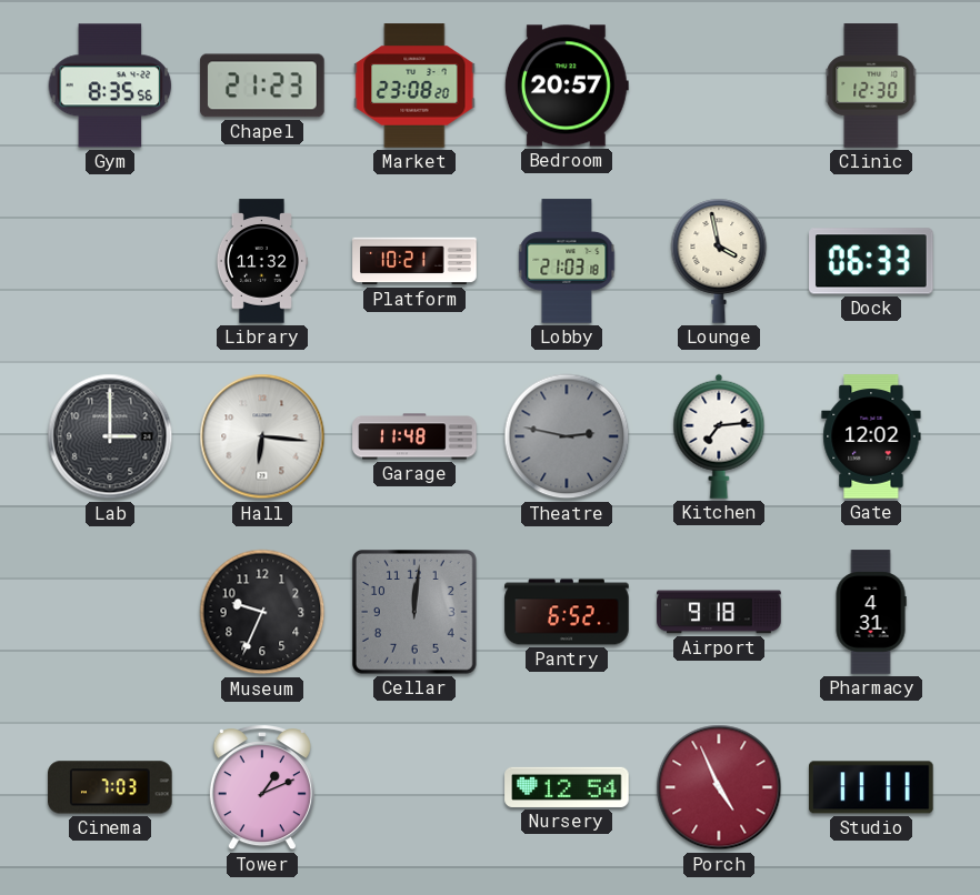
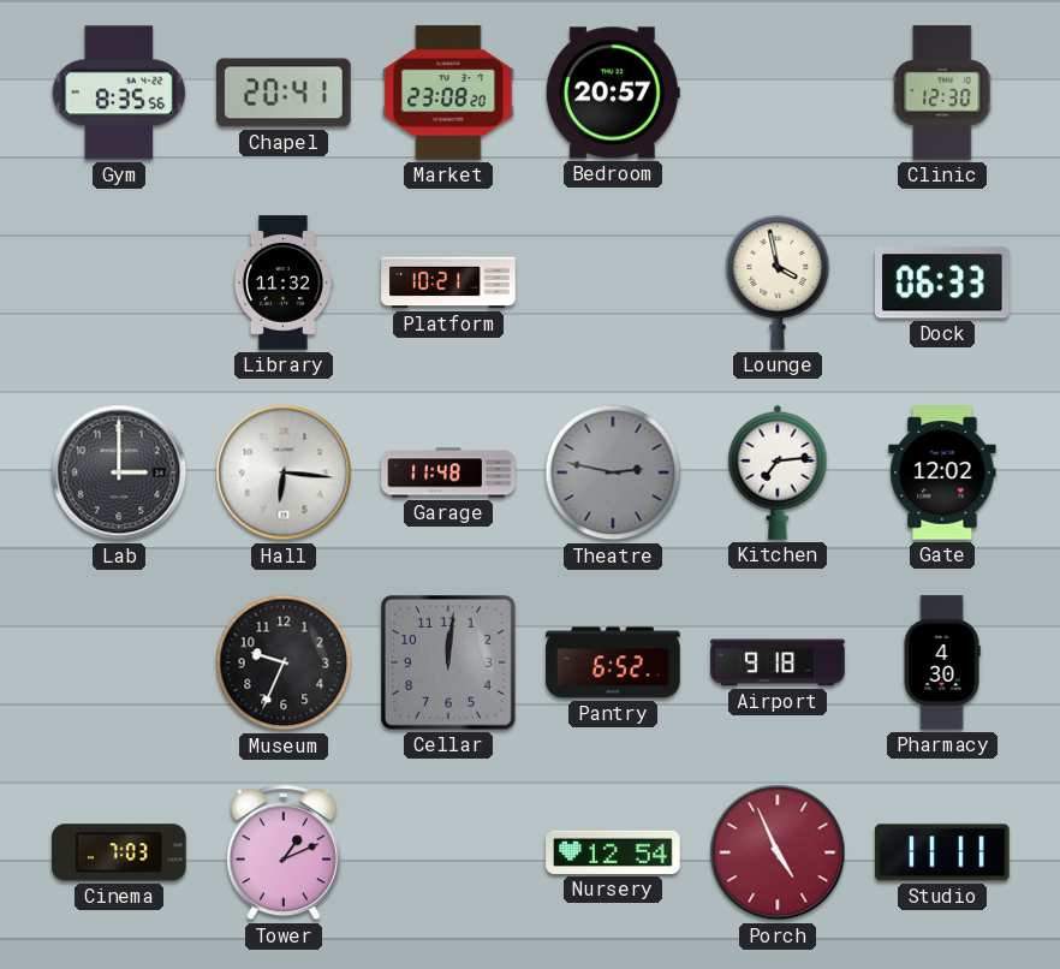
Chapel: 21:23 -> 20:41
Lobby: 21:03 -> none
Pharmacy: 4:31 -> 4:30
